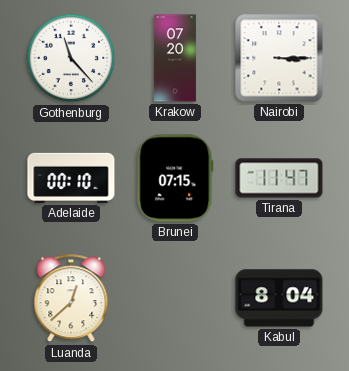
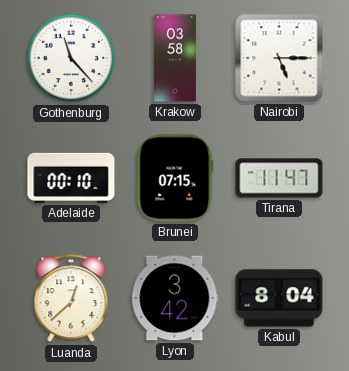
Krakow: 07:20 -> 03:58
Nairobi: 3:15 -> 5:15
Lyon: none -> 3:42
